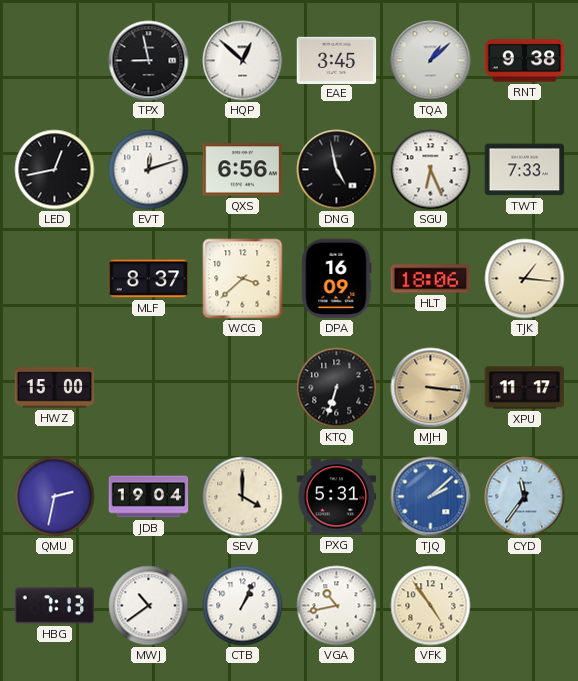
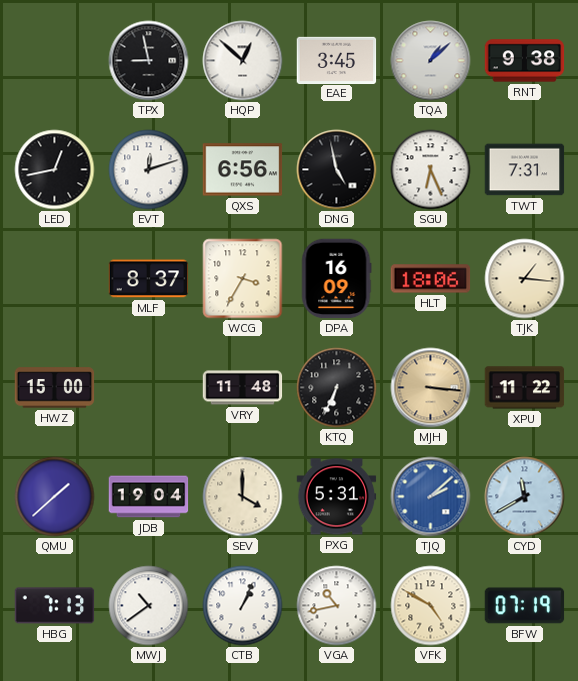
TWT: 7:33 -> 7:31
WCG: 3:38 -> 3:35
VRY: none -> 11:48
KTQ: 6:33 -> 6:34
XPU: 11:17 -> 11:22
QMU: 2:32 -> 1:38
CYD: 11:36 -> 11:40
VFK: 4:54 -> 4:50
BFW: none -> 07:19
